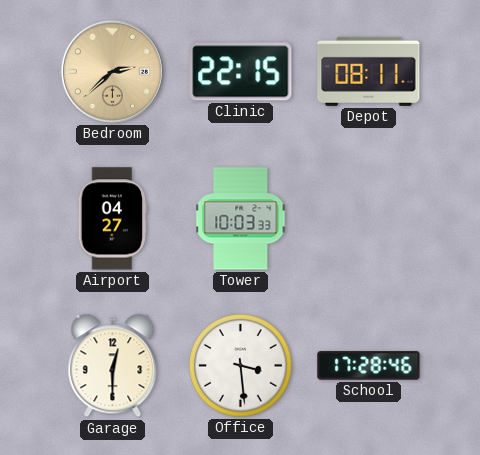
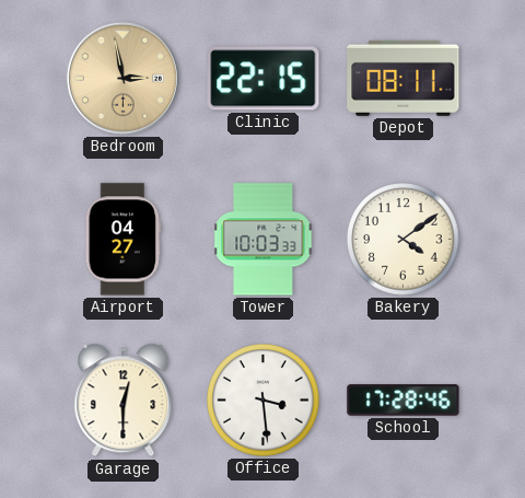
Bedroom: 2:38 -> 2:58
Bakery: none -> 4:09
